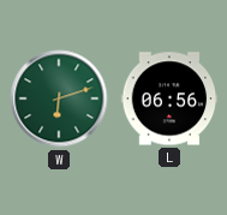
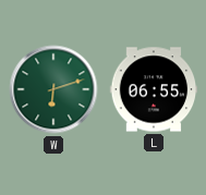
L: 06:56 -> 06:55
